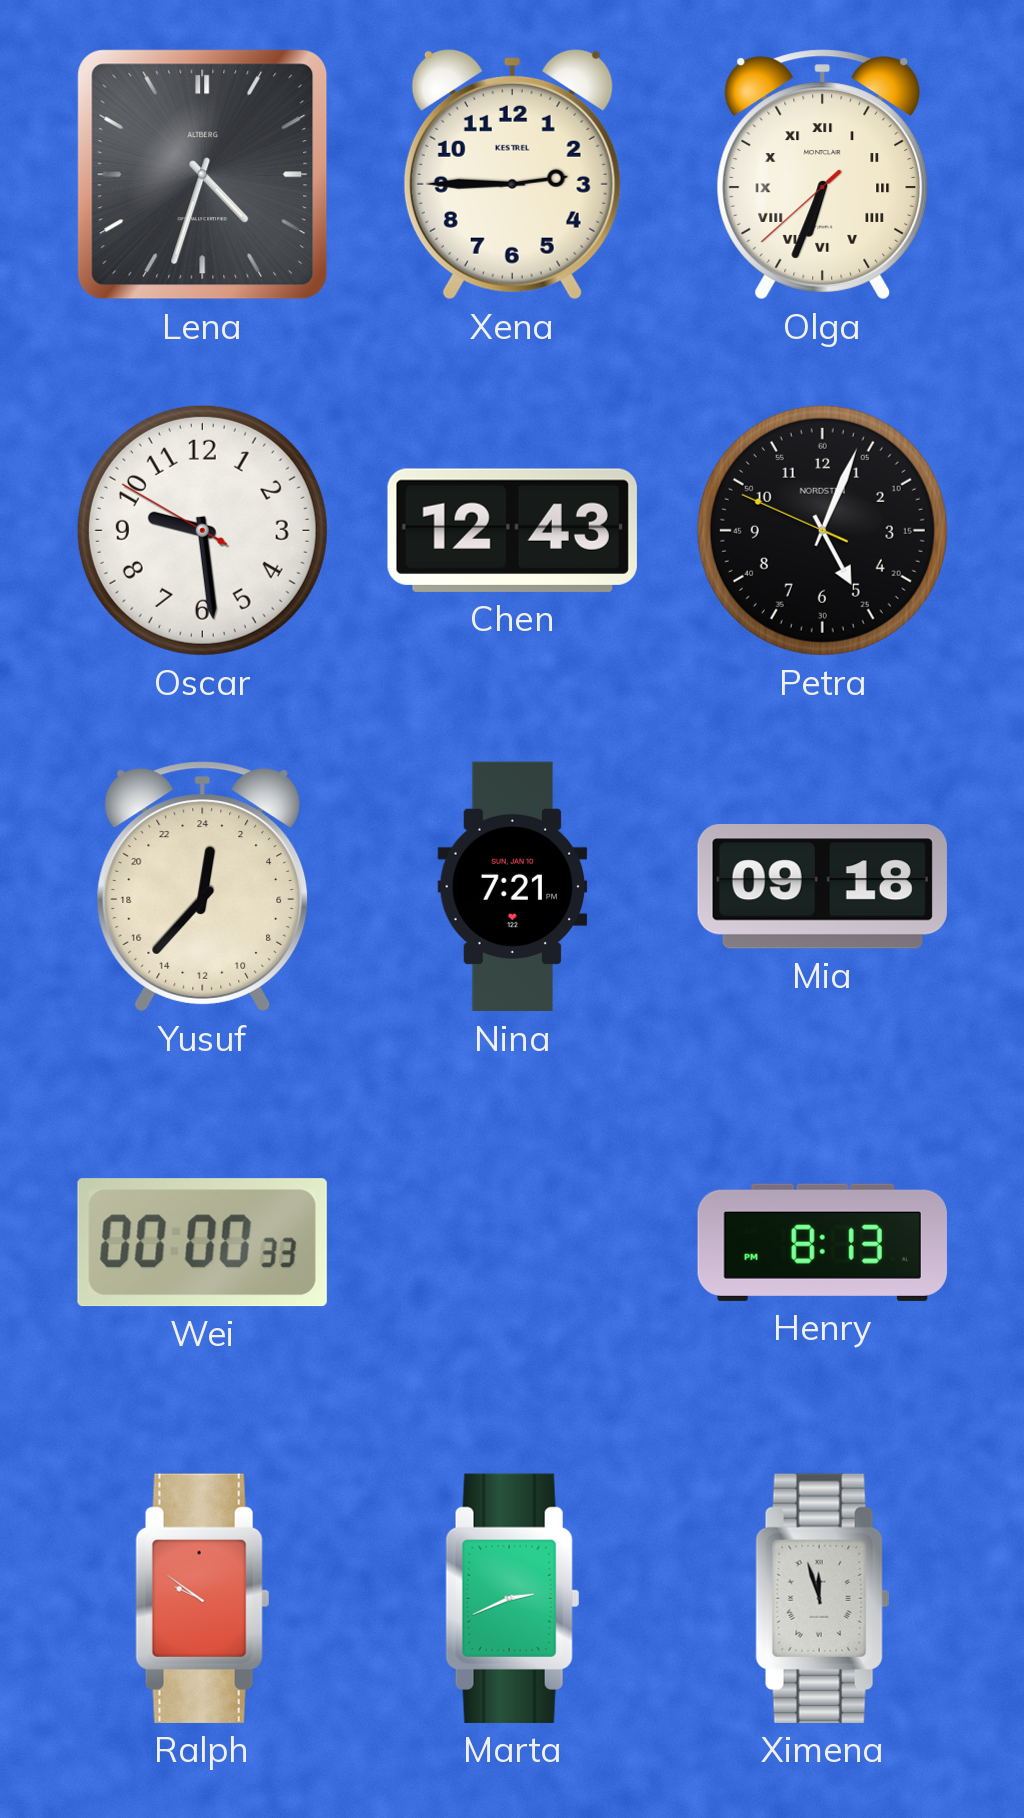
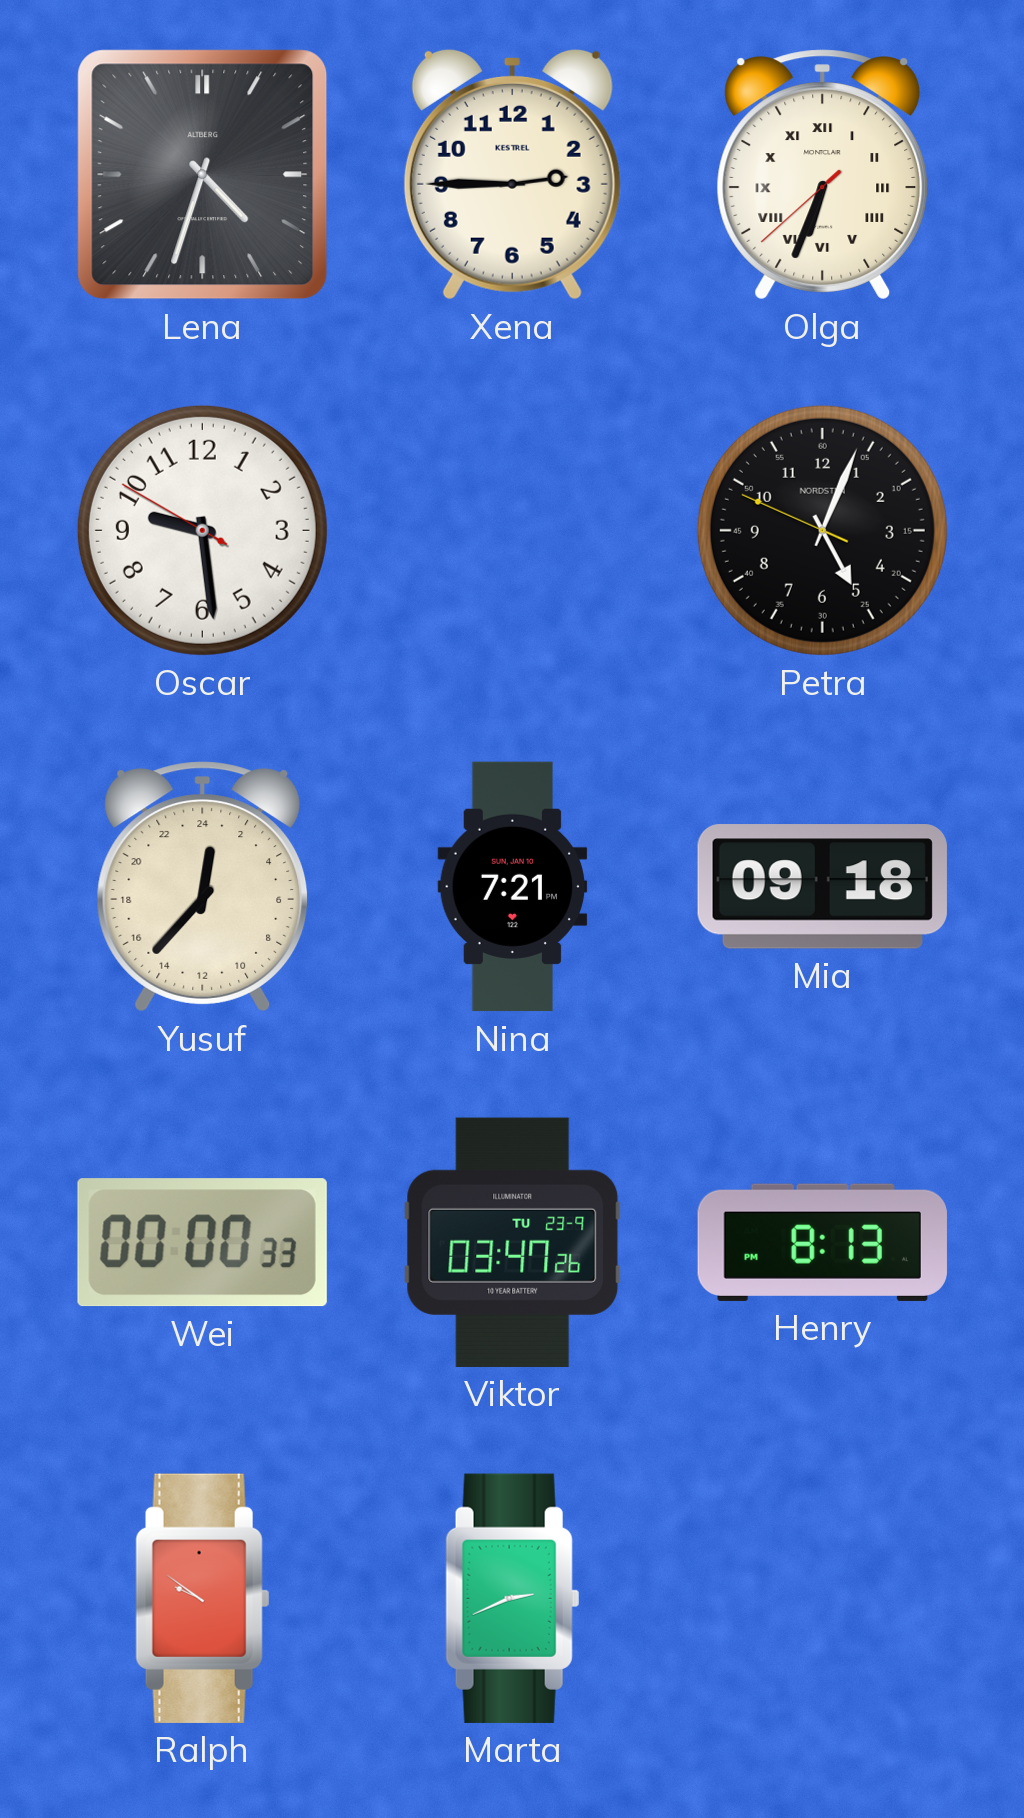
Chen: 12:43 -> none
Viktor: none -> 03:47
Ximena: 11:57 -> none
